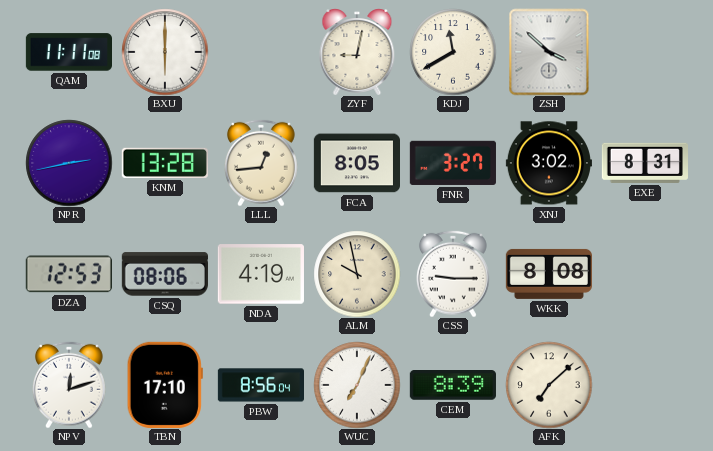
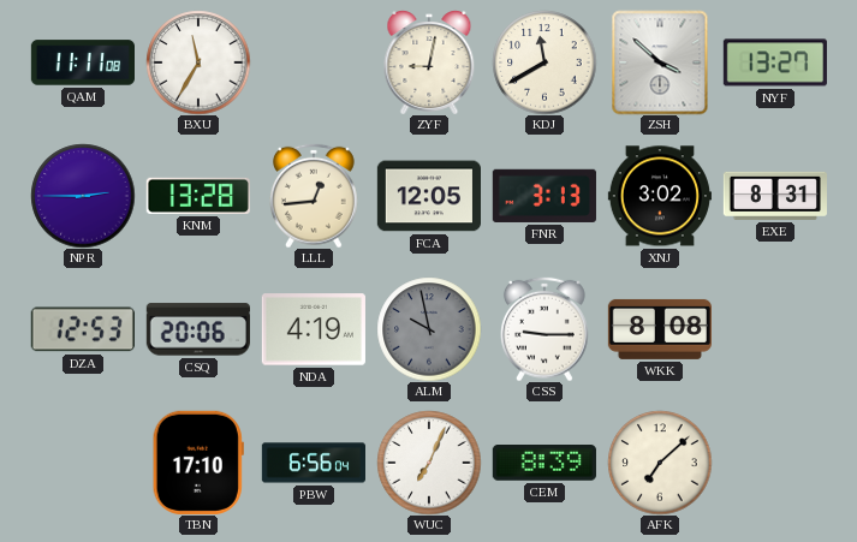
BXU: 6:00 -> 11:35
NYF: none -> 13:27
NPR: 2:43 -> 2:45
FCA: 8:05 -> 12:05
FNR: 3:27 -> 3:13
CSQ: 08:06 -> 20:06
ALM dial: cream -> grey
NPV: 12:12 -> none
PBW: 8:56 -> 6:56
